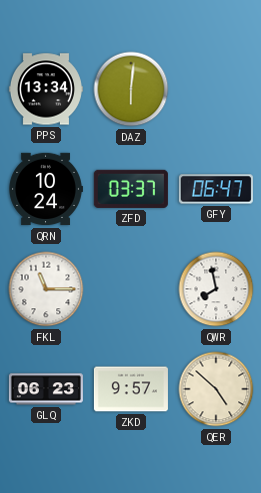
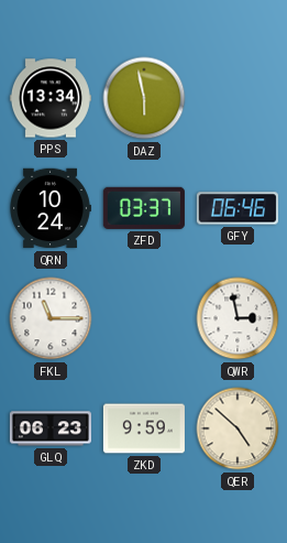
DAZ: 6:01 -> 5:58
GFY: 06:47 -> 06:46
QWR: 7:58 -> 2:58
ZKD: 9:57 -> 9:59
